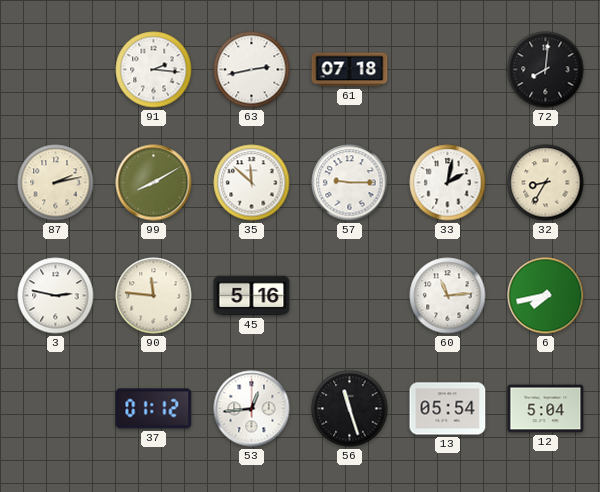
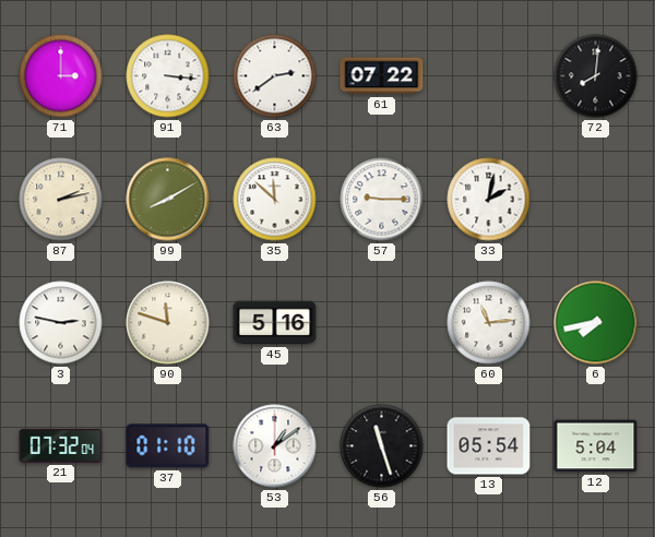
71: none -> 3:00
91: 2:16 -> 3:16
63: 2:43 -> 2:39
61: 07:18 -> 07:22
32: 8:35 -> none
90: 11:46 -> 11:48
21: none -> 07:32
37: 01:12 -> 01:10
53: 12:44 -> 1:09
